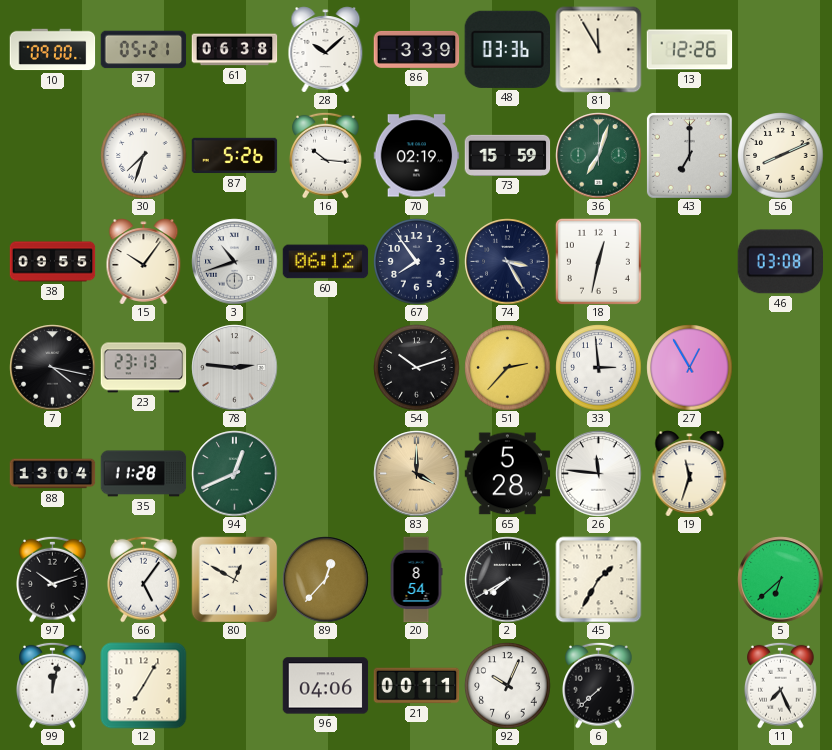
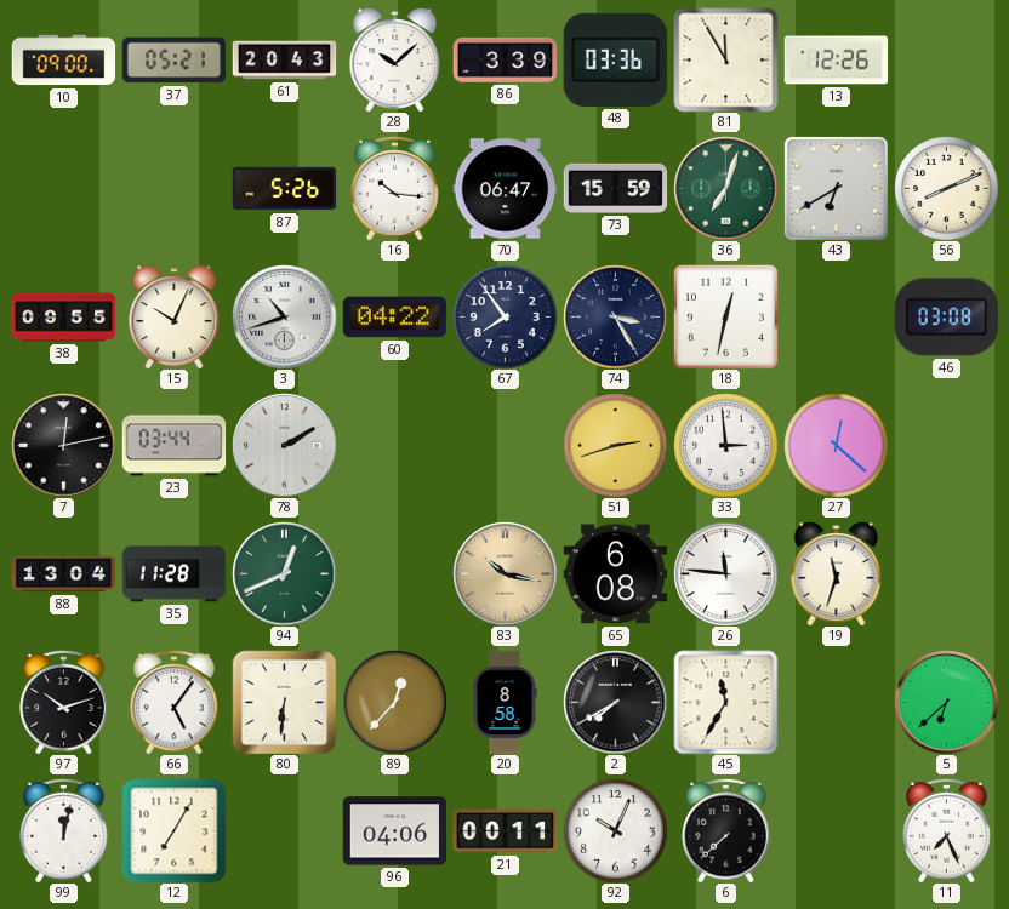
61: 06:38 -> 20:43
30: 7:33 -> none
70: 02:19 -> 06:47
43: 7:00 -> 6:40
15: 10:06 -> 10:04
60: 06:12 -> 04:22
7: 4:17 -> 12:13
23: 23:13 -> 03:44
78: 2:46 -> 2:10
54: 10:12 -> none
51: 2:37 -> 2:42
27: 12:55 -> 12:22
83: 4:00 -> 10:17
65: 5:28 -> 6:08
80: 12:50 -> 6:31
20: 8:54 -> 8:58
45: 1:35 -> 11:35
